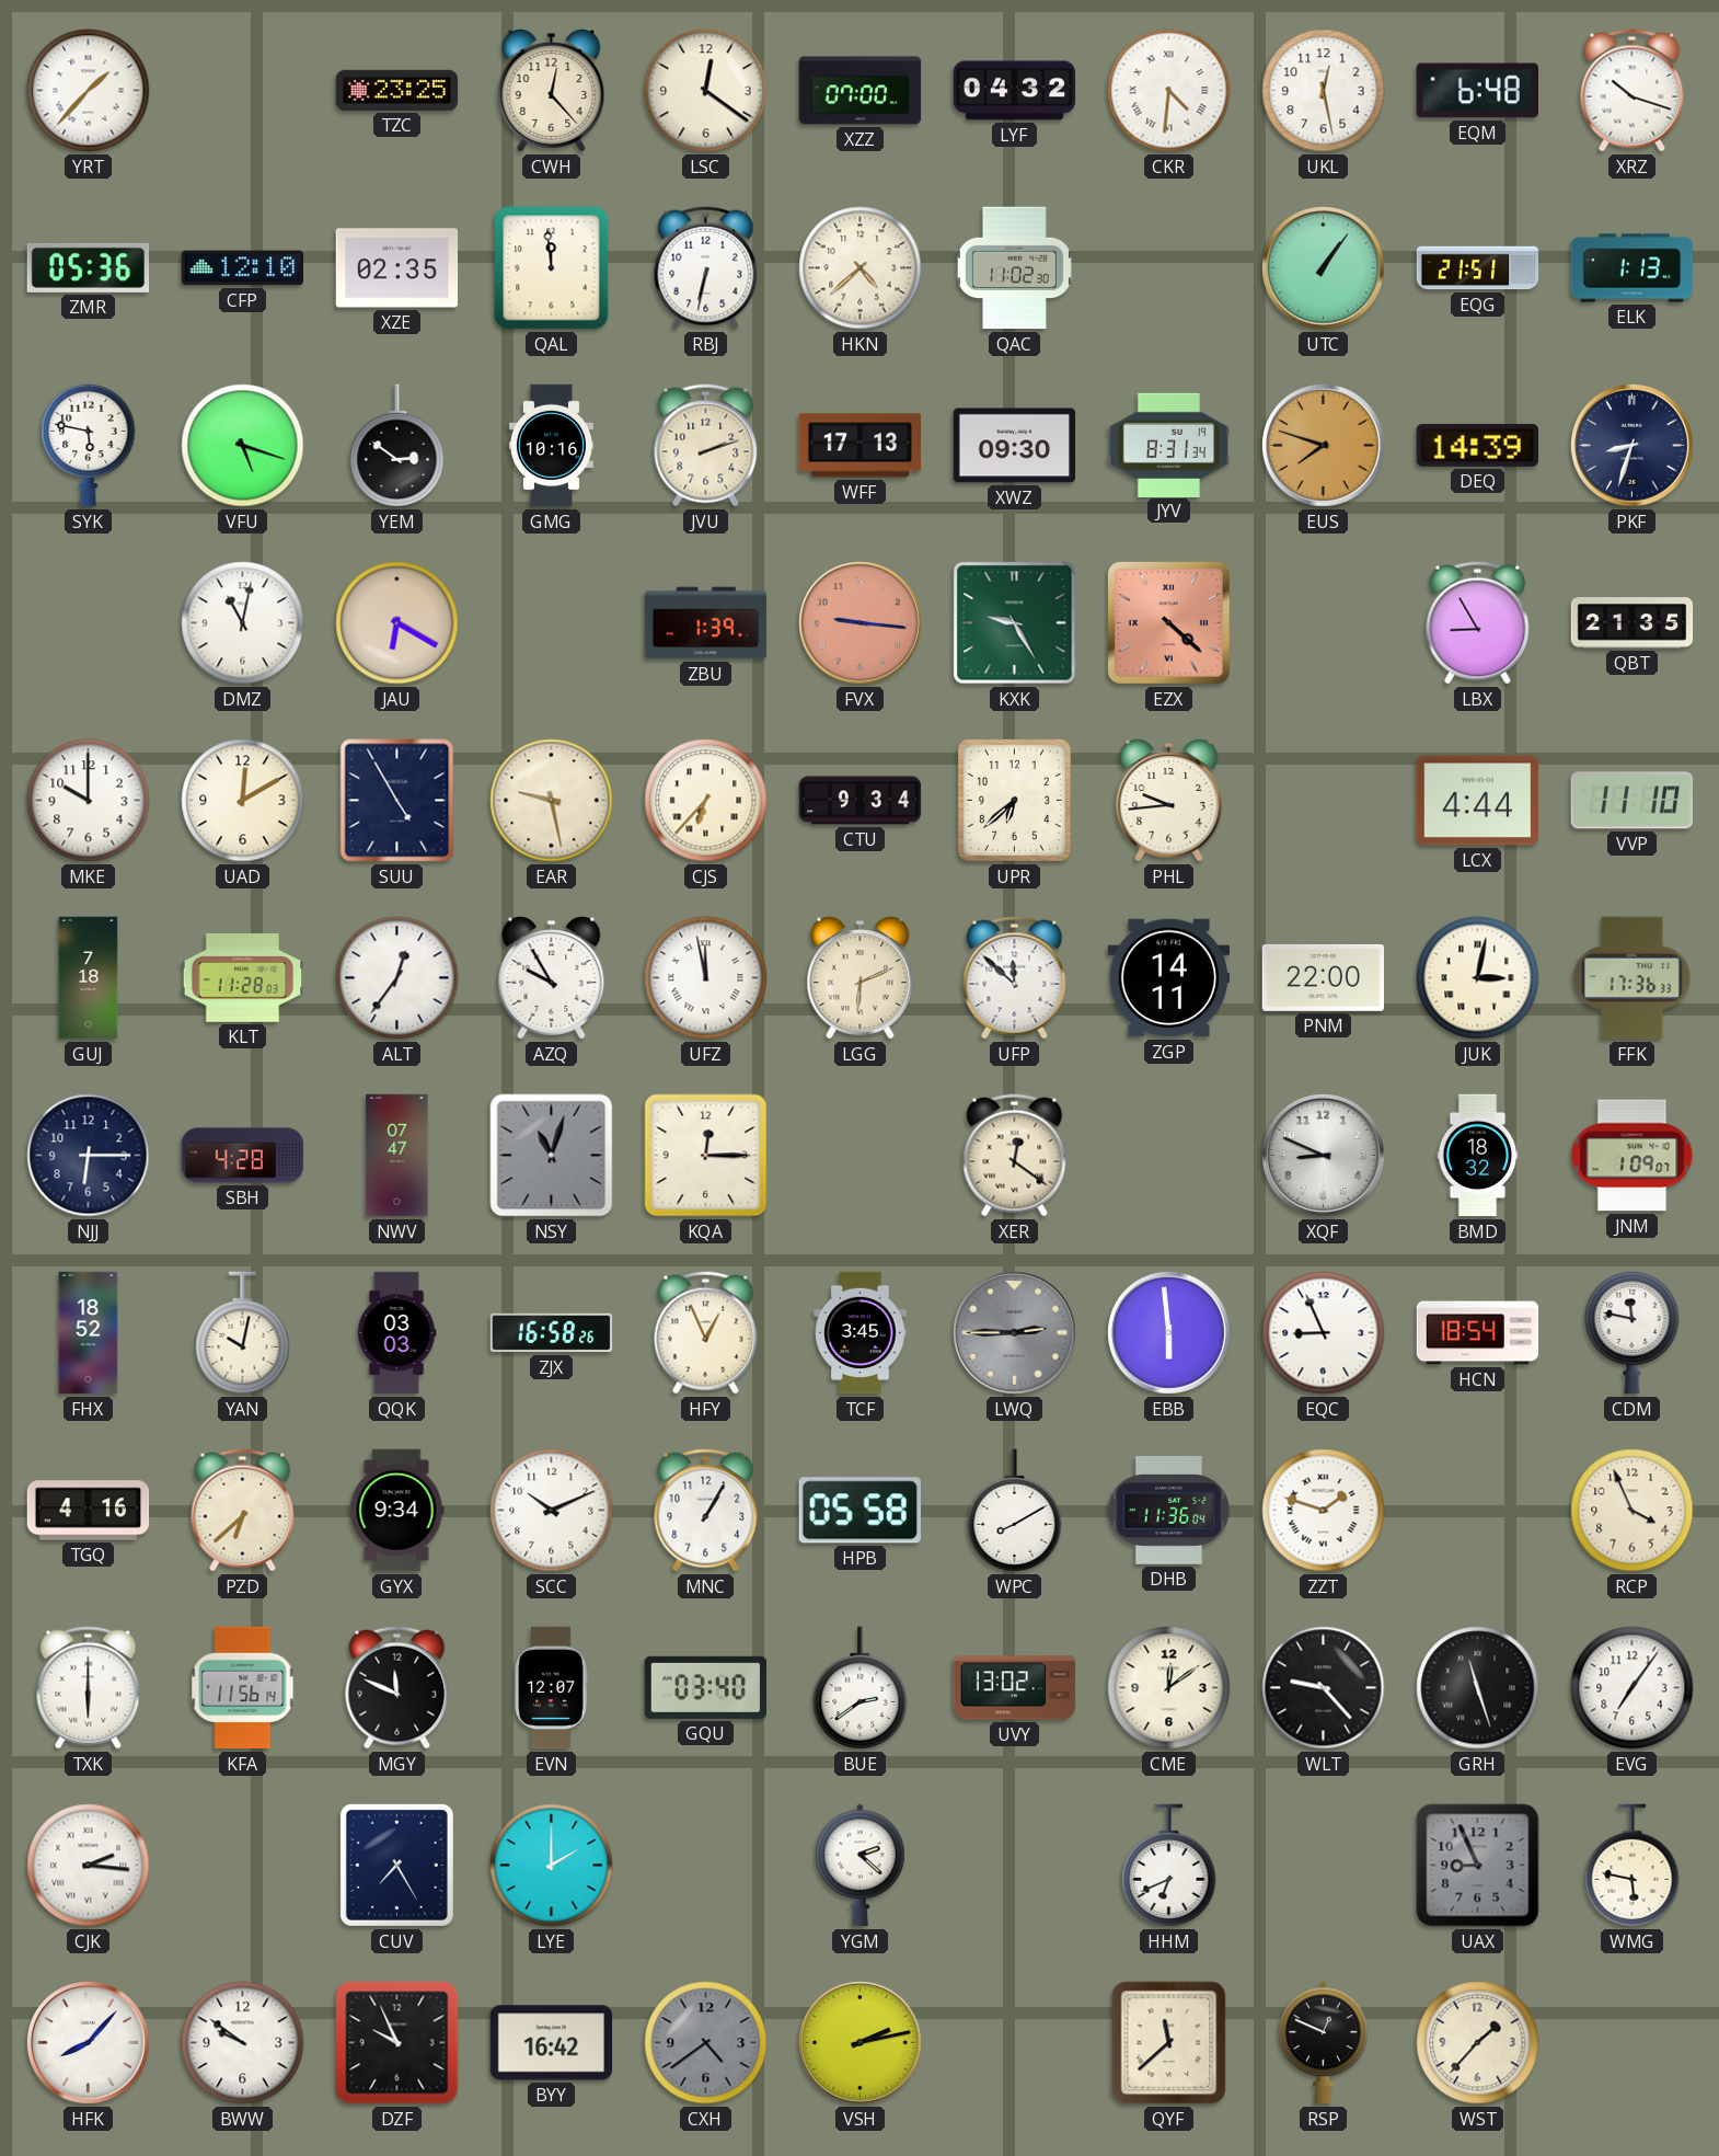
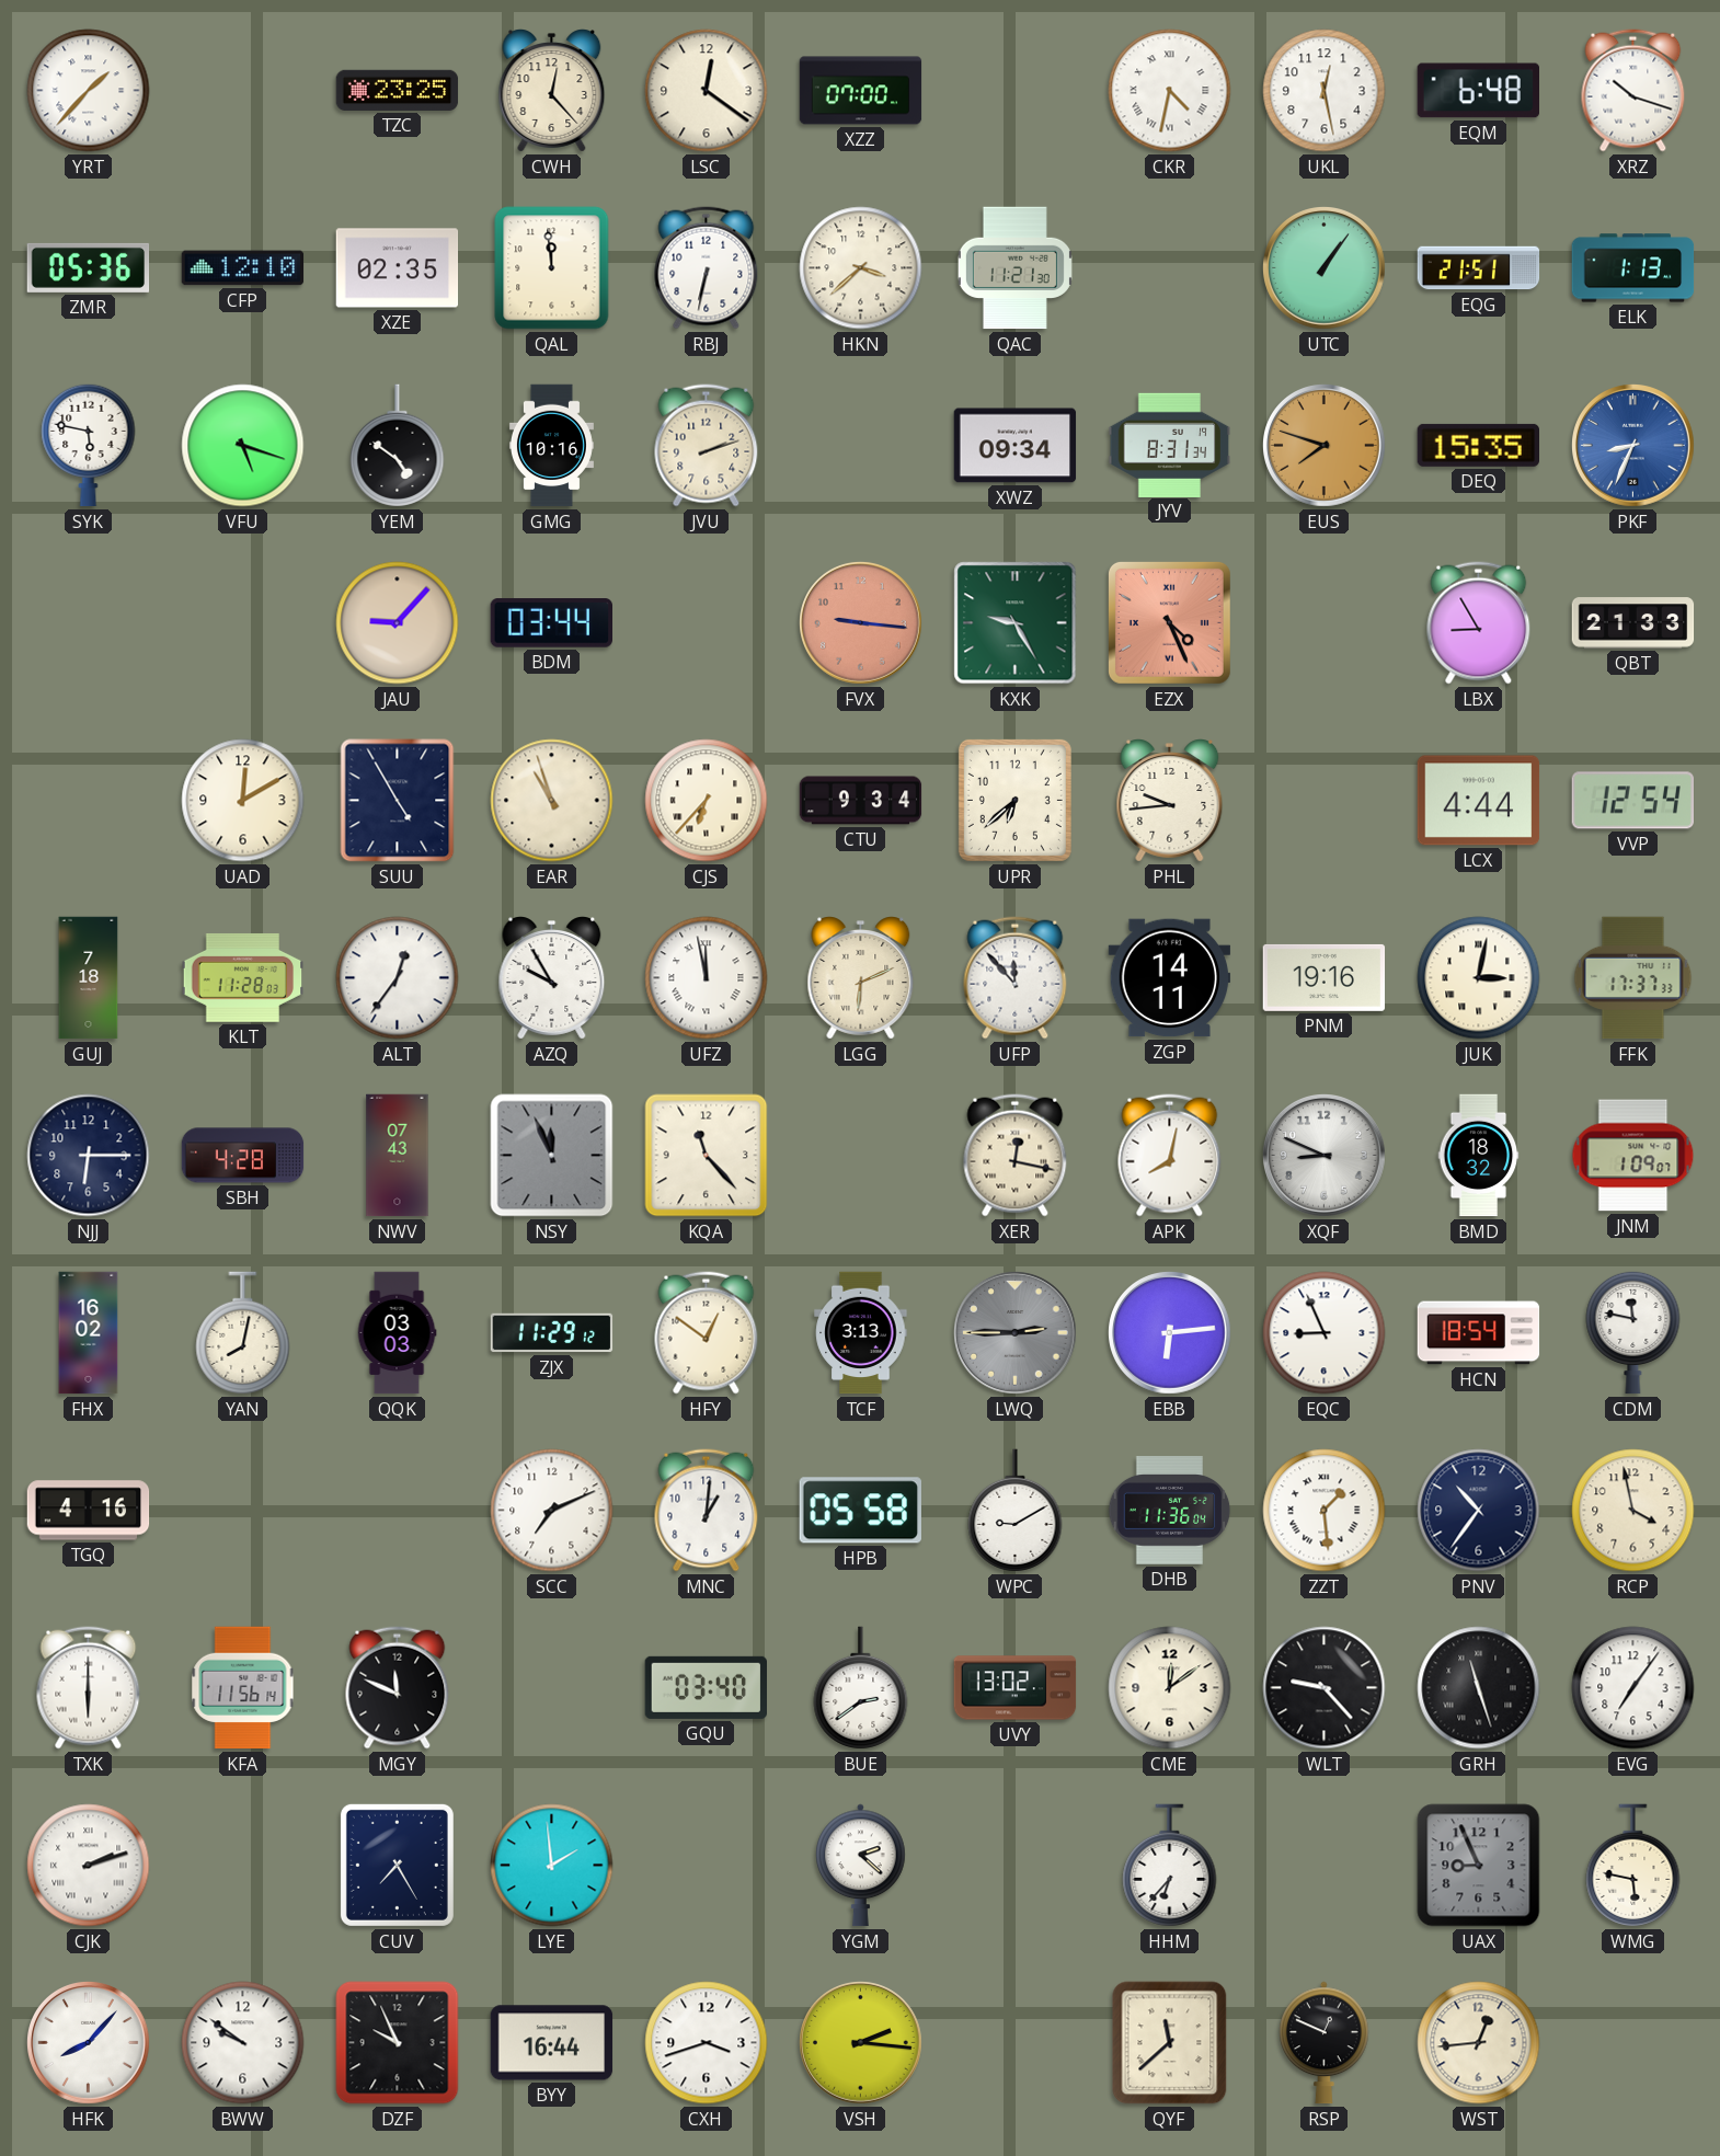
LYF: 04:32 -> none
CKR: 4:31 -> 4:32
HKN: 4:38 -> 3:38
QAC: 11:02 -> 11:21
YEM: 2:51 -> 4:51
WFF: 17:13 -> none
XWZ: 09:30 -> 09:34
DEQ: 14:39 -> 15:35
PKF: 8:33 -> 8:34
PKF dial: navy -> blue
DMZ: 11:02 -> none
JAU: 6:20 -> 9:07
BDM: none -> 03:44
ZBU: 1:39 -> none
EZX: 4:22 -> 4:26
QBT: 21:35 -> 21:33
MKE: 10:00 -> none
EAR: 9:28 -> 10:57
VVP: 11:10 -> 12:54
UFP: 11:52 -> 11:53
PNM: 22:00 -> 19:16
FFK: 17:36 -> 17:37
NWV: 07:47 -> 07:43
NSY: 11:03 -> 11:56
KQA: 12:15 -> 11:23
XER: 12:21 -> 12:17
APK: none -> 8:02
FHX: 18:52 -> 16:02
YAN: 10:02 -> 8:02
ZJX: 16:58 -> 11:29
HFY: 12:56 -> 12:51
TCF: 3:45 -> 3:13
EBB: 5:59 -> 6:14
PZD: 6:38 -> none
GYX: 9:34 -> none
SCC: 10:11 -> 7:11
MNC: 1:05 -> 1:01
WPC: 8:10 -> 9:10
ZZT: 1:48 -> 1:29
PNV: none -> 10:36
RCP: 3:56 -> 3:58
EVN: 12:07 -> none
CJK: 2:16 -> 2:12
LYE: 2:00 -> 1:59
HHM: 6:41 -> 6:37
BYY: 16:42 -> 16:44
CXH: 4:39 -> 3:42
CXH dial: grey -> white
VSH: 2:13 -> 2:16
WST: 1:37 -> 12:44
